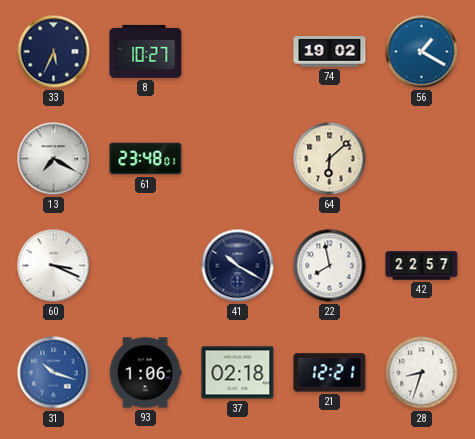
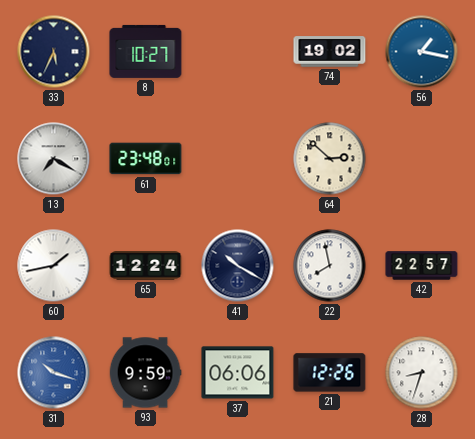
56: 1:20 -> 1:17
64: 6:08 -> 2:52
60: 3:19 -> 1:43
65: none -> 12:24
93: 1:06 -> 9:59
37: 02:18 -> 06:06
21: 12:21 -> 12:26
